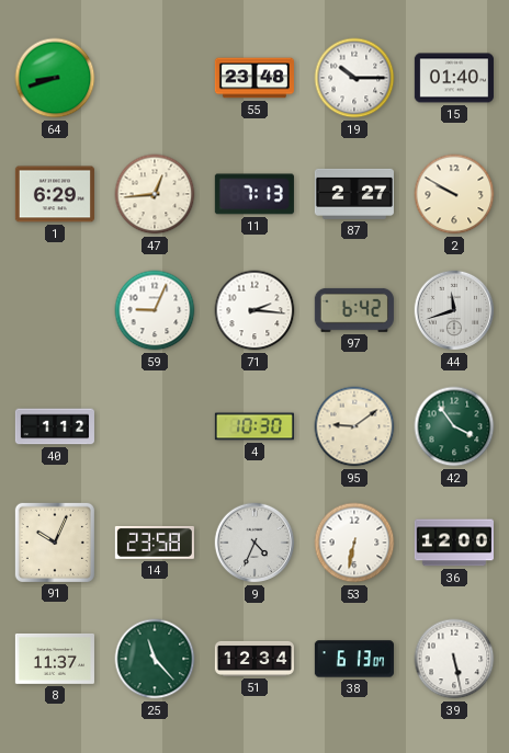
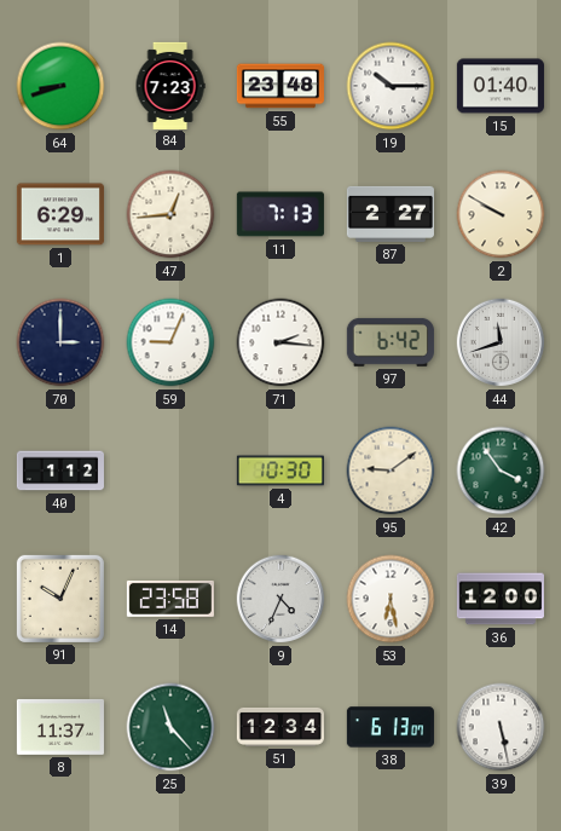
84: none -> 7:23
70: none -> 3:00
53: 6:32 -> 6:28
